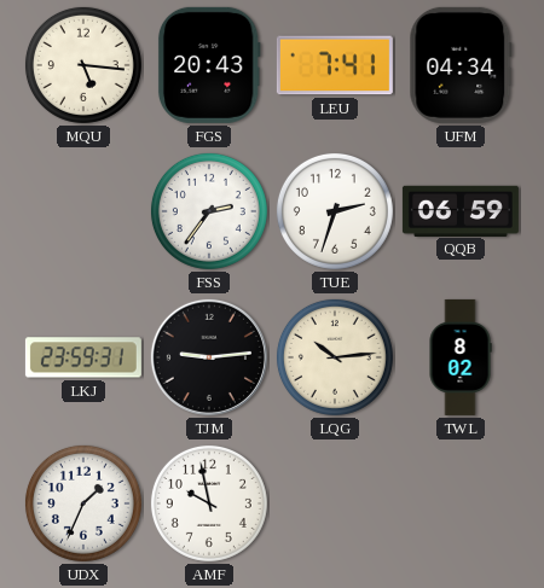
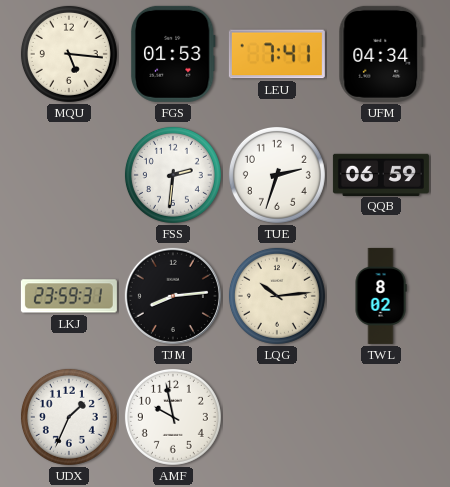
FGS: 20:43 -> 01:53
FSS: 2:36 -> 2:31
TJM: 9:14 -> 8:14
